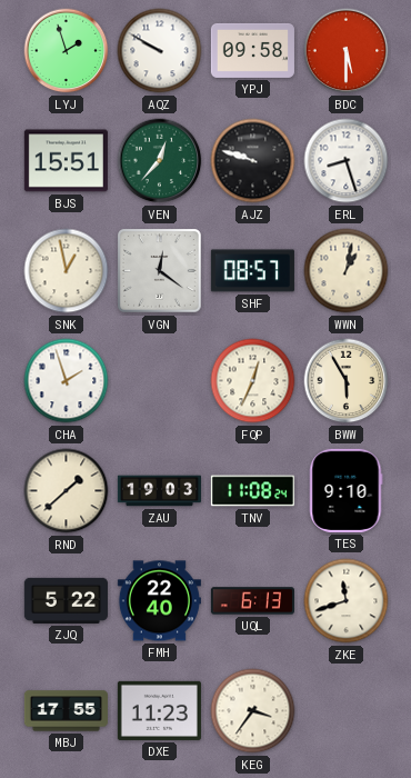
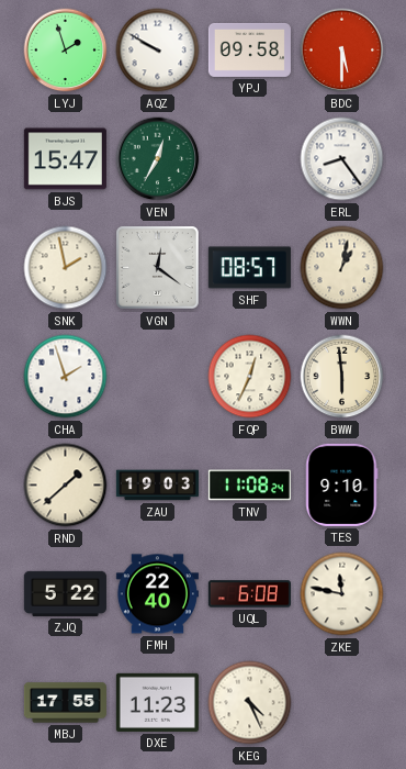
BJS: 15:51 -> 15:47
VEN: 12:37 -> 12:35
AJZ: 9:48 -> none
ERL: 8:27 -> 8:24
SNK: 12:58 -> 1:58
BWW: 5:55 -> 5:59
UQL: 6:13 -> 6:08
ZKE: 11:42 -> 11:47
KEG: 3:36 -> 4:26
